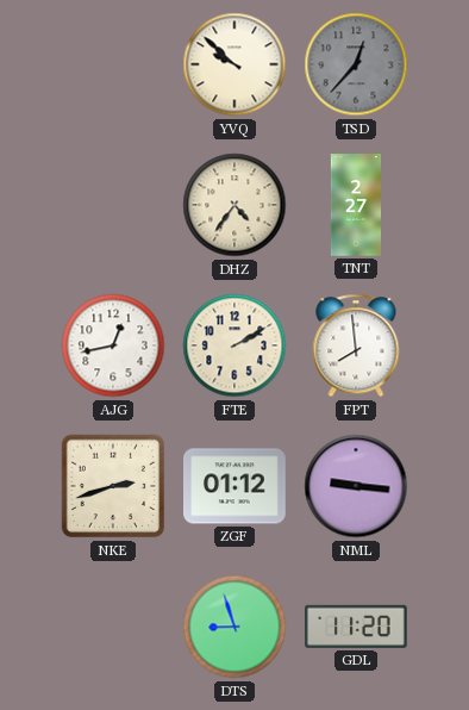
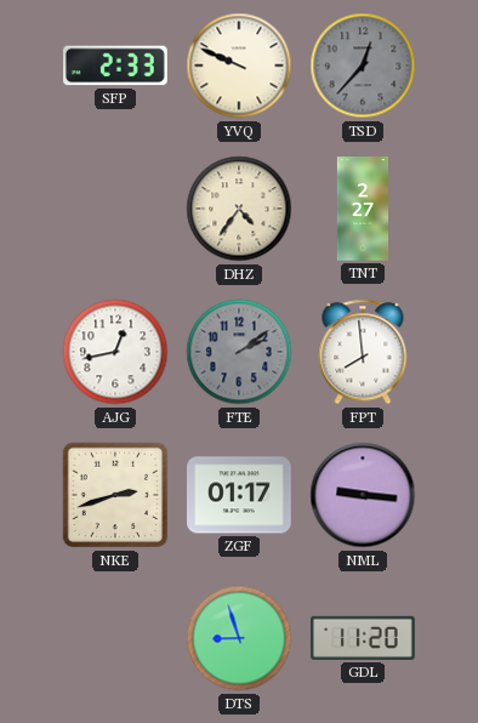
SFP: none -> 2:33
YVQ: 9:52 -> 9:49
FTE: 2:10 -> 2:09
FTE dial: cream -> grey
ZGF: 01:12 -> 01:17
